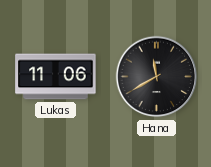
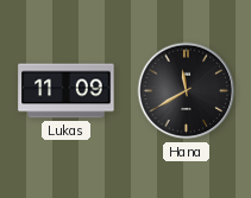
Lukas: 11:06 -> 11:09
